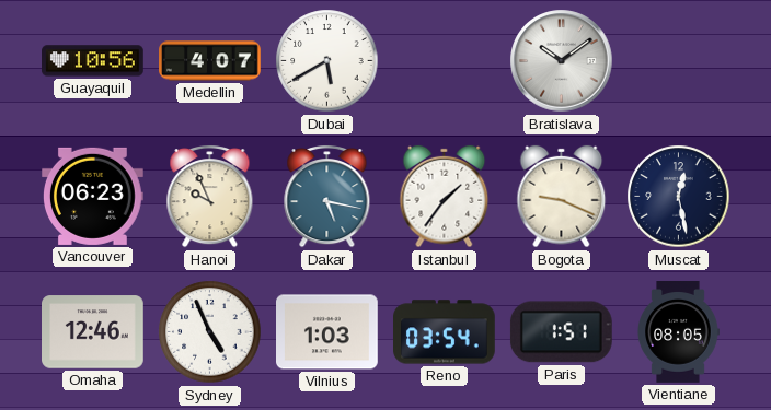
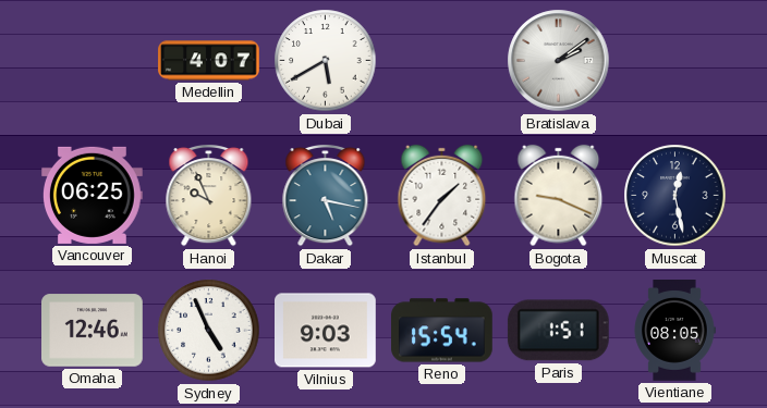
Guayaquil: 10:56 -> none
Bratislava: 10:09 -> 2:09
Vancouver: 06:23 -> 06:25
Vilnius: 1:03 -> 9:03
Reno: 03:54 -> 15:54
